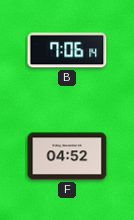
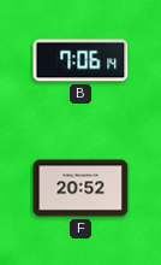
F: 04:52 -> 20:52
